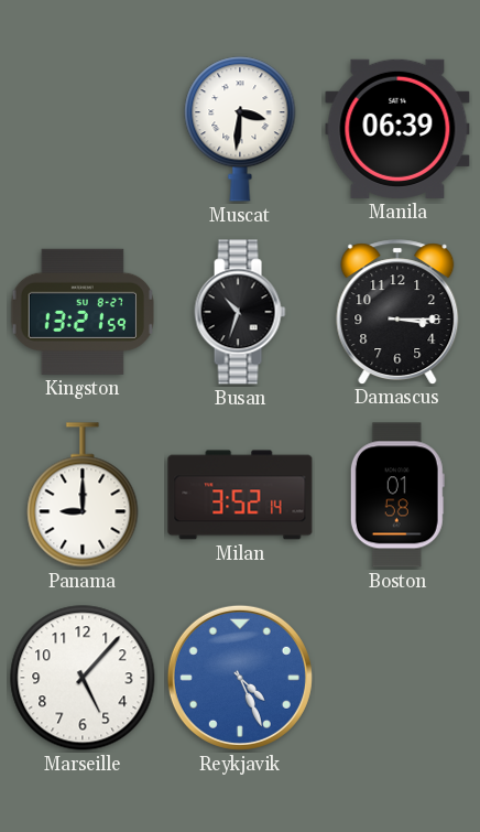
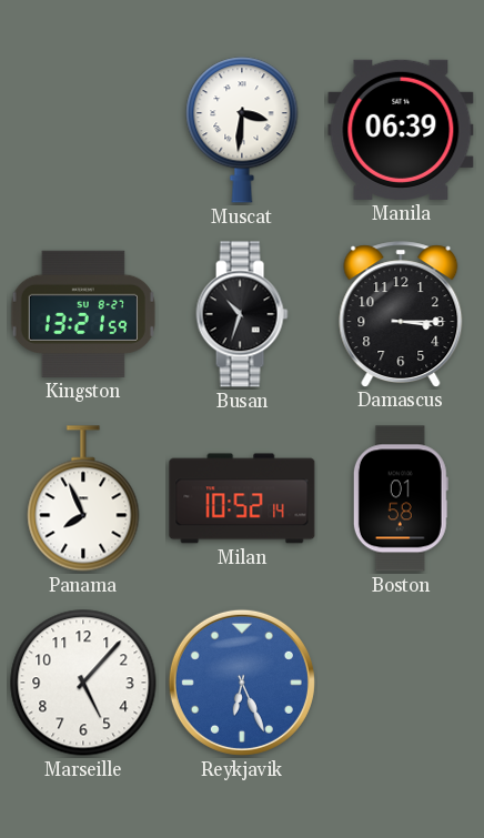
Panama: 9:00 -> 7:56
Milan: 3:52 -> 10:52
Reykjavik: 4:26 -> 6:26
